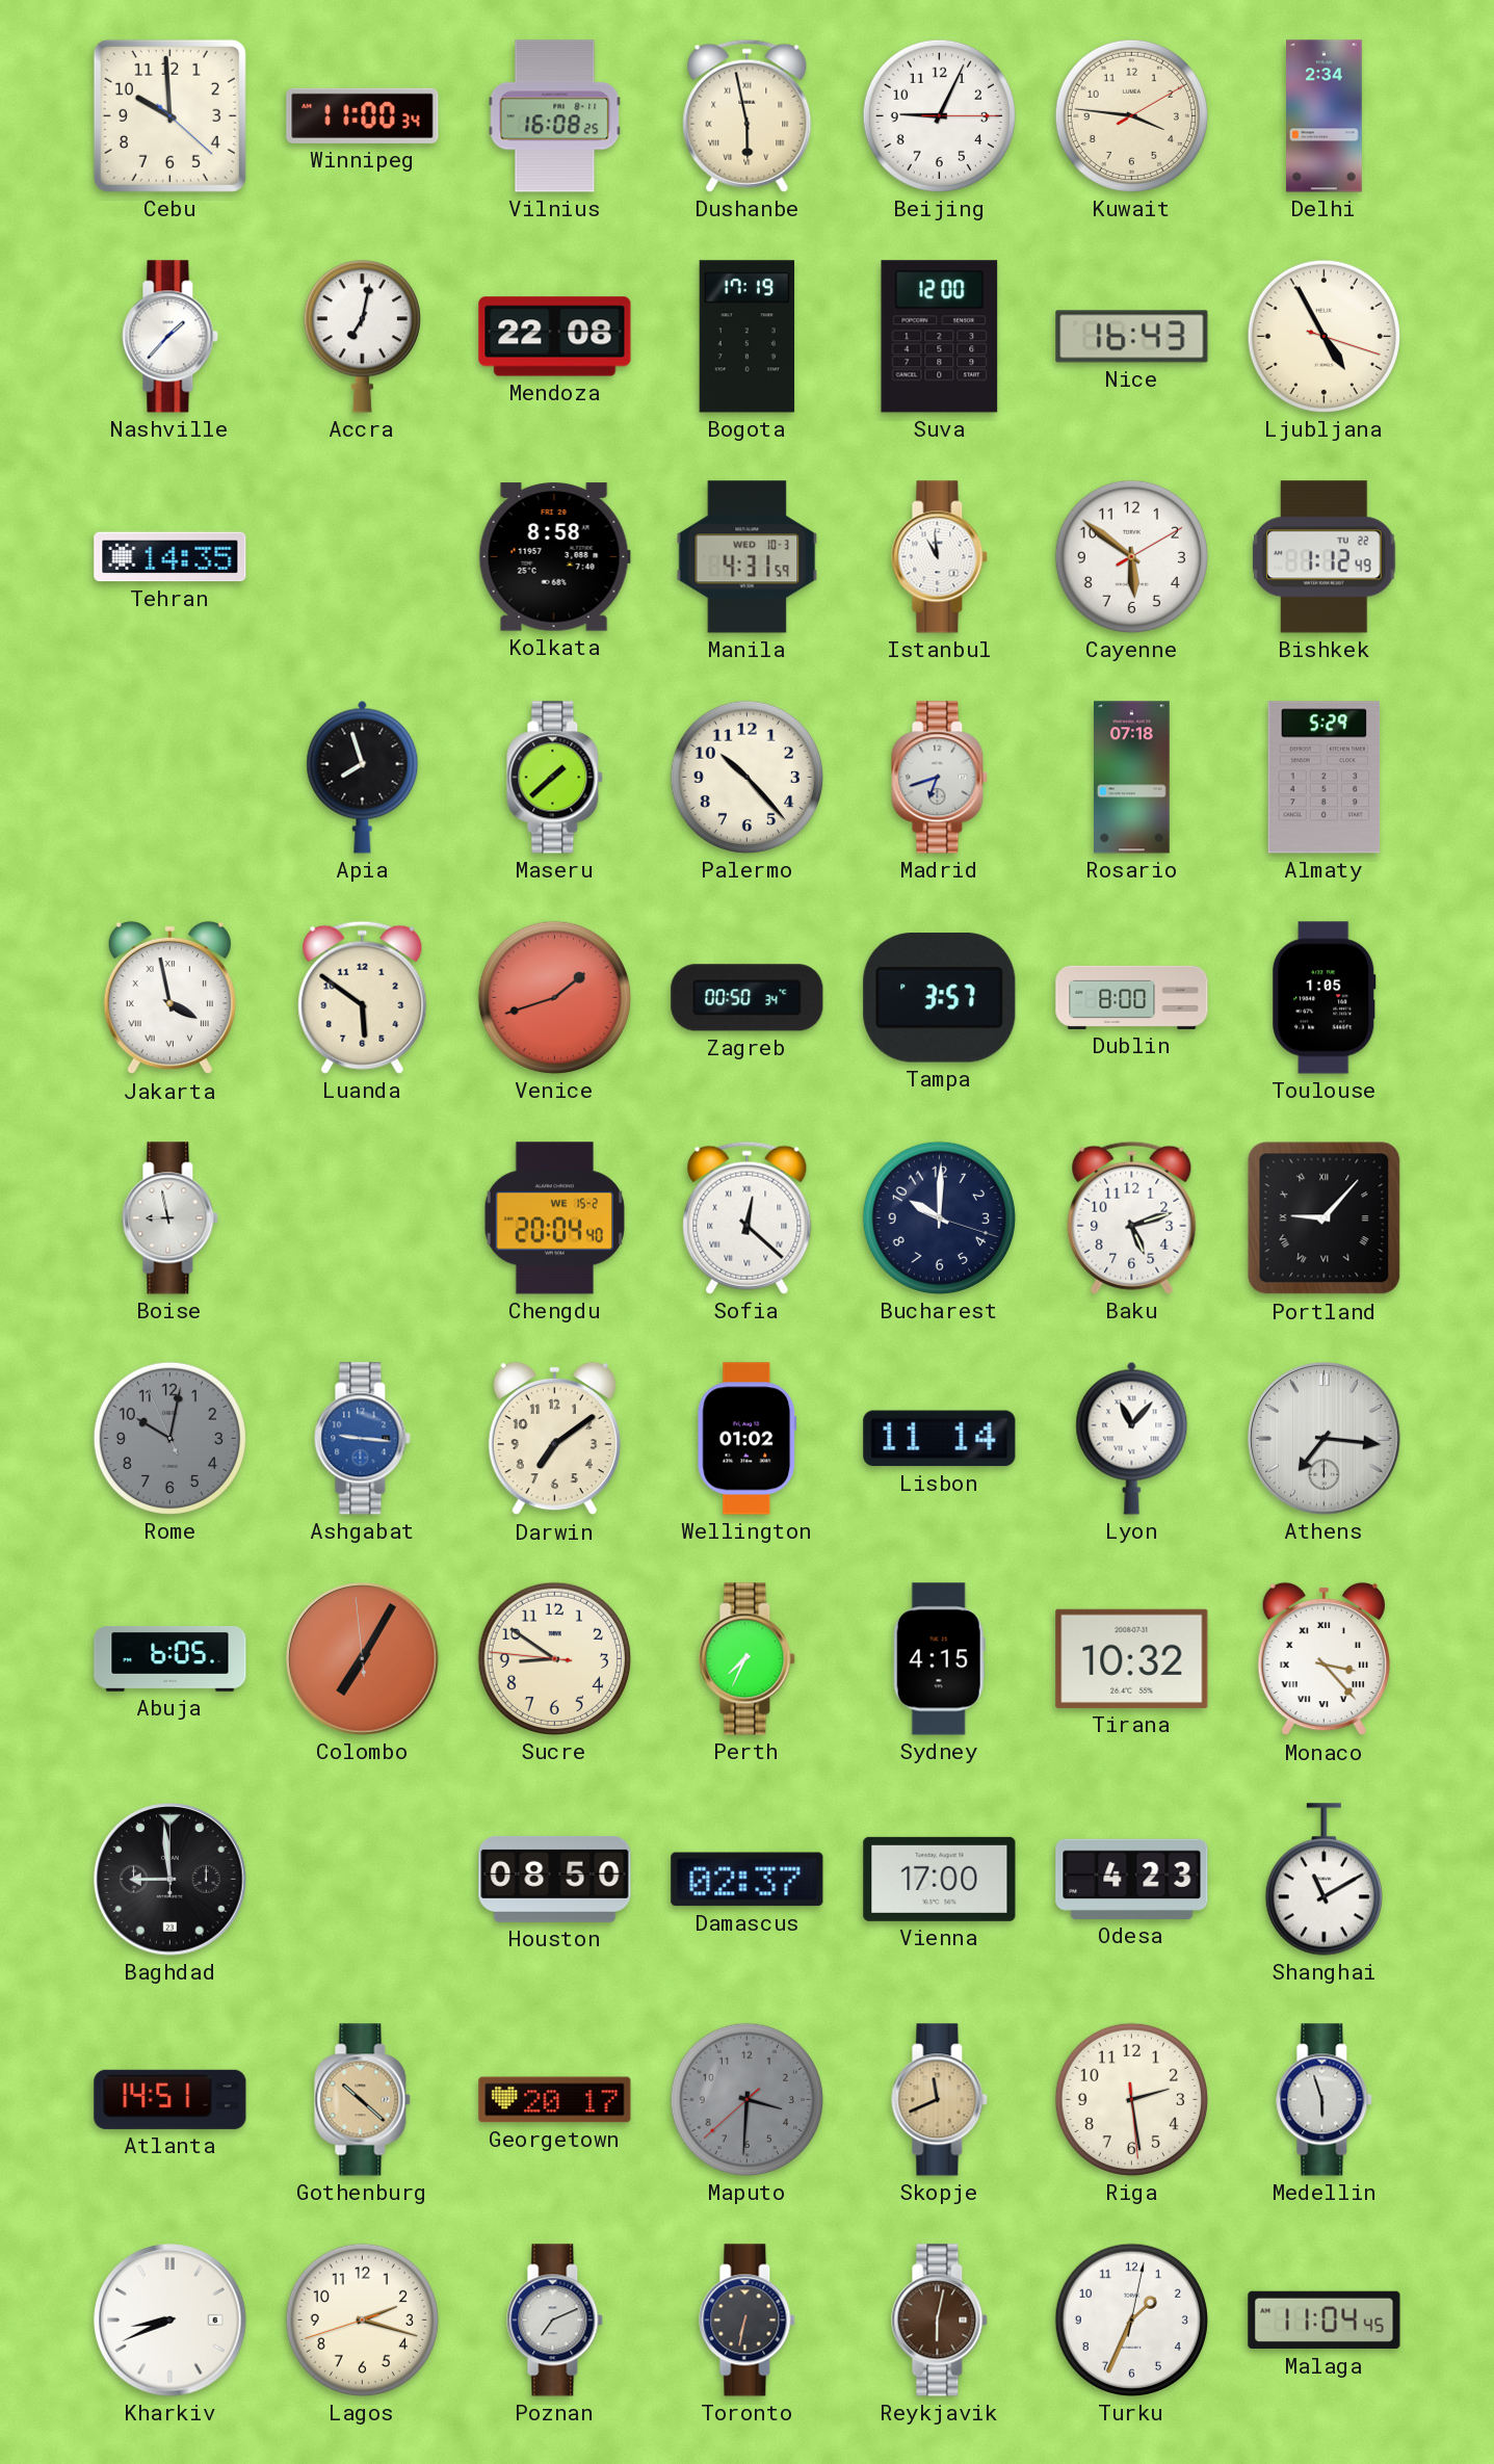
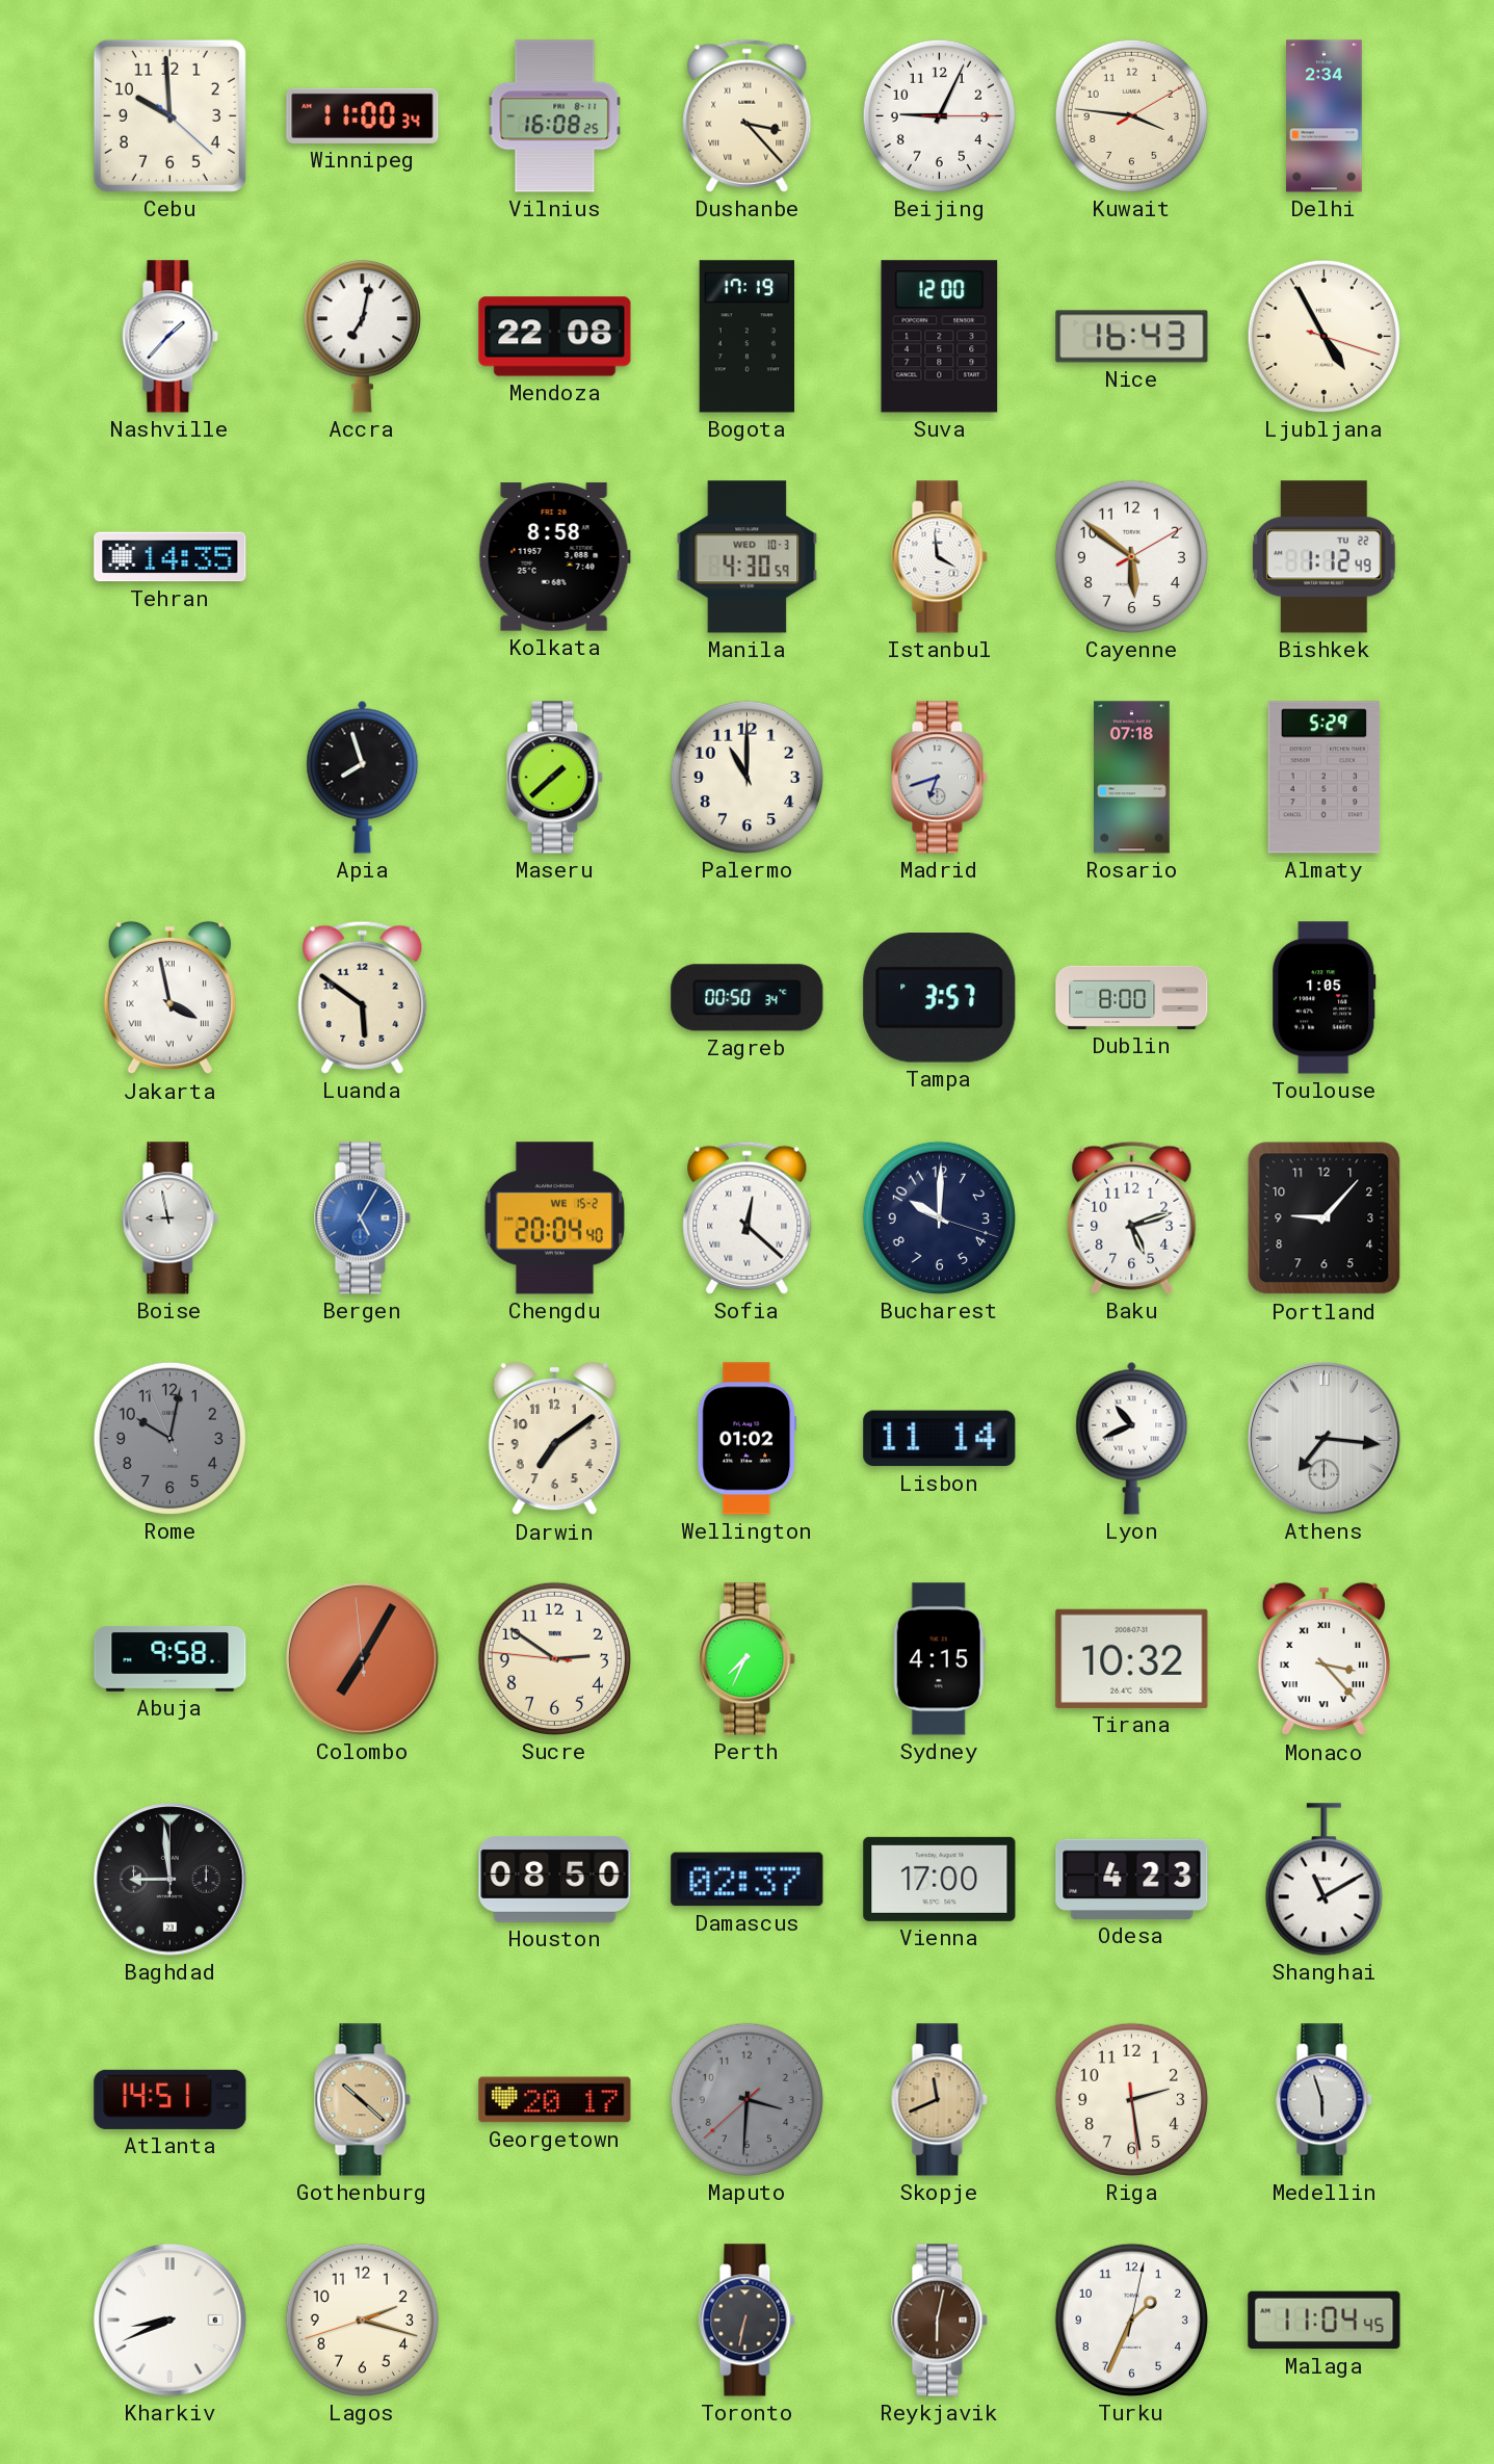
Dushanbe: 5:58 -> 3:23
Manila: 4:31 -> 4:30
Istanbul: 10:59 -> 3:59
Palermo: 10:23 -> 11:00
Venice: 1:42 -> none
Bergen: none -> 5:05
Portland numerals: Roman -> Arabic
Ashgabat: 9:16 -> none
Lyon: 11:07 -> 10:41
Abuja: 6:05 -> 9:58
Sucre: 8:50 -> 2:50
Poznan: 7:11 -> none
